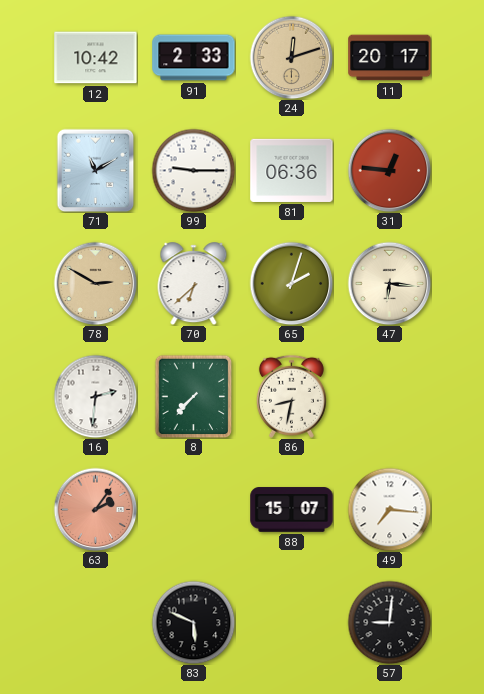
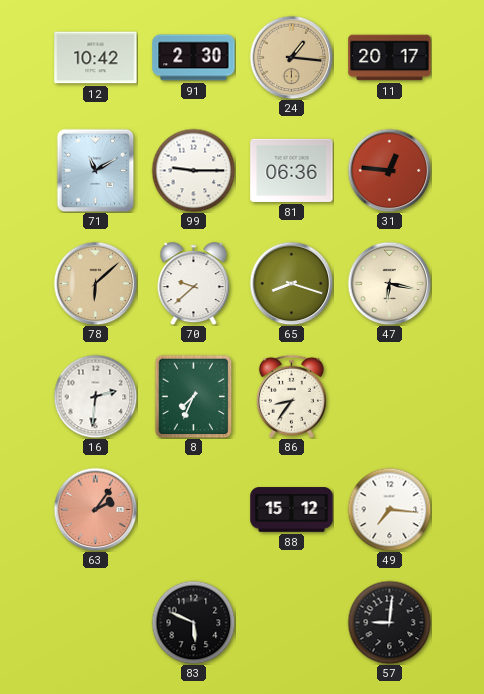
91: 2:33 -> 2:30
24: 12:12 -> 1:16
78: 2:50 -> 6:08
70: 6:38 -> 9:38
65: 2:03 -> 8:18
47: 6:16 -> 6:17
8: 7:37 -> 7:34
86: 8:32 -> 8:36
88: 15:07 -> 15:12
